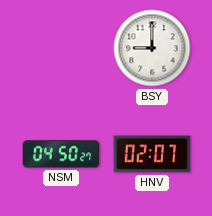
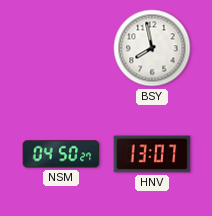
BSY: 9:00 -> 7:58
HNV: 02:07 -> 13:07
